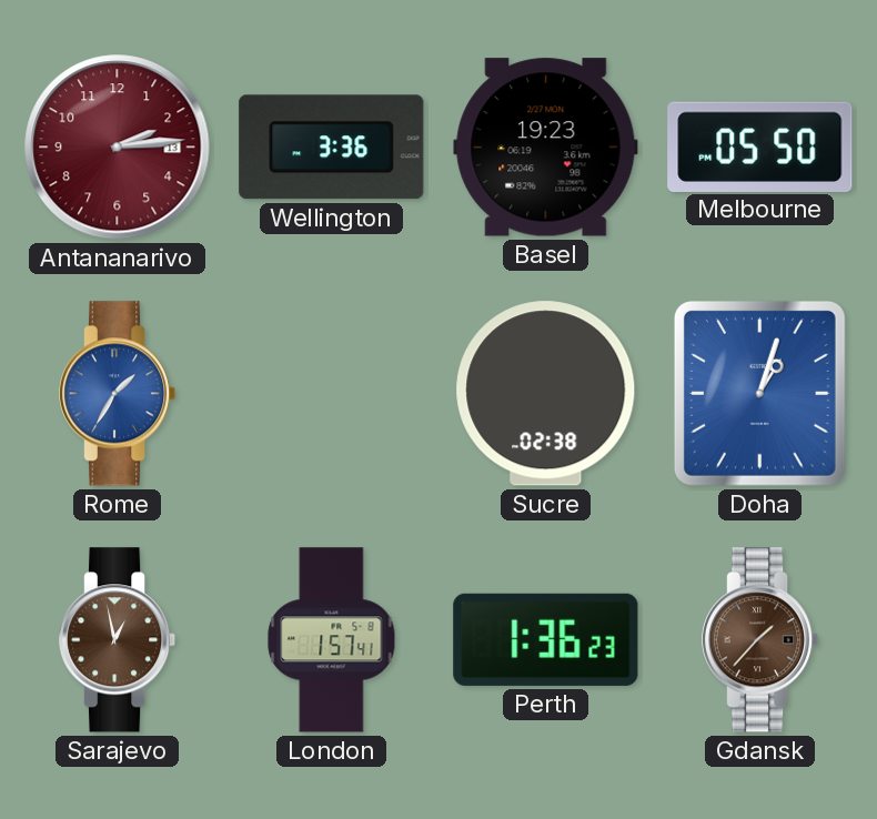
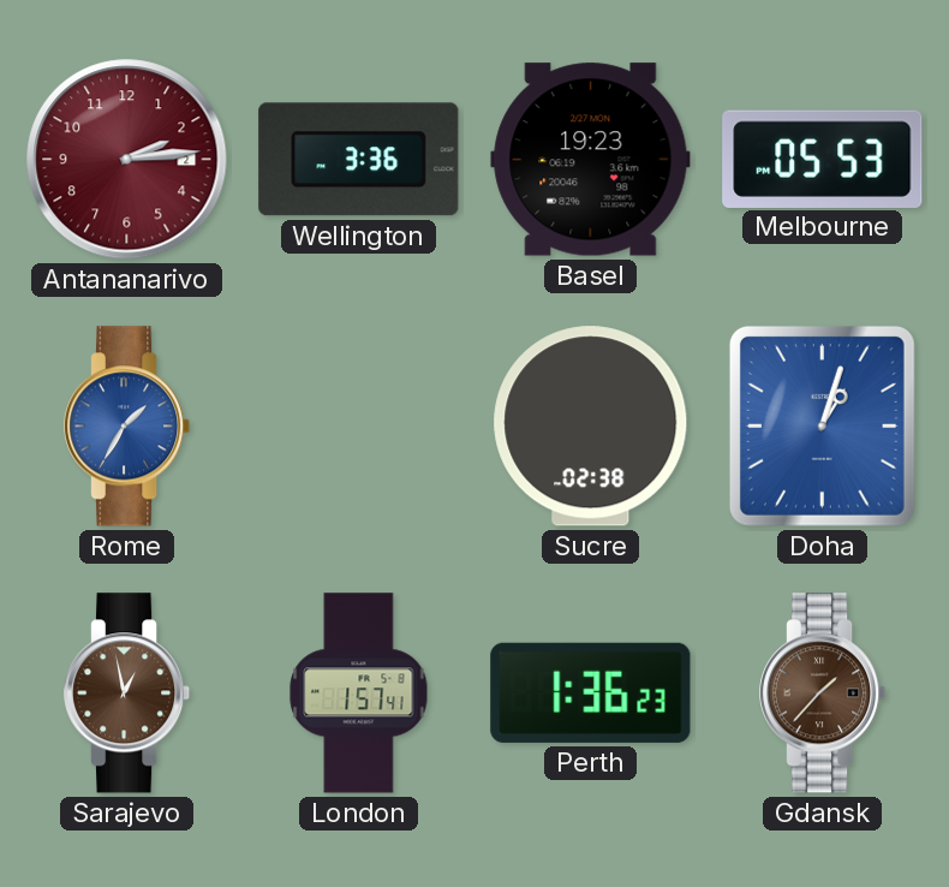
Antananarivo date: 13 -> 2
Melbourne: 05:50 -> 05:53
